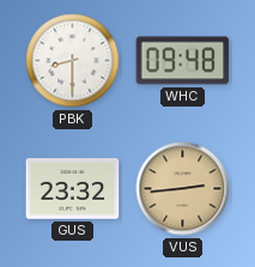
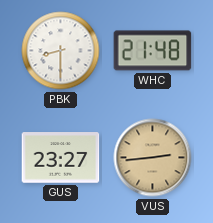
WHC: 09:48 -> 21:48
GUS: 23:32 -> 23:27
